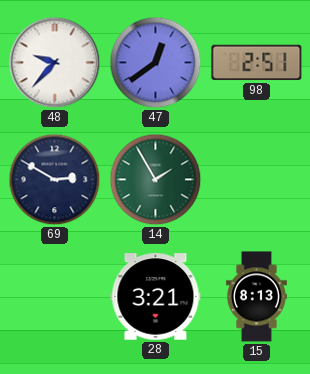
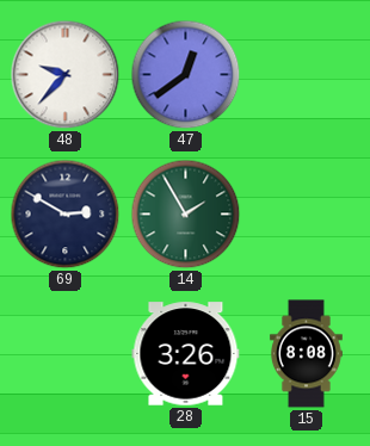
98: 2:51 -> none
28: 3:21 -> 3:26
15: 8:13 -> 8:08
